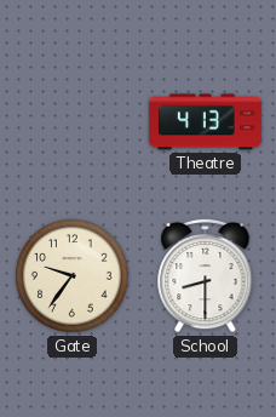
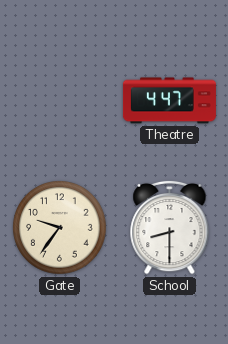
Theatre: 4:13 -> 4:47
